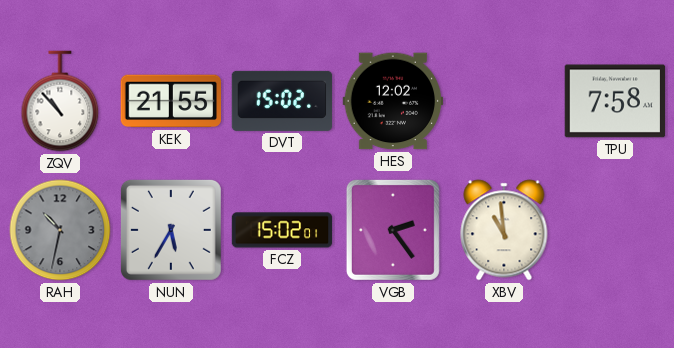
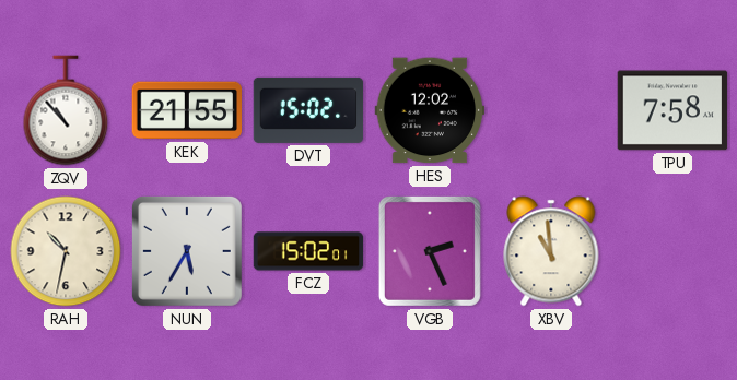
RAH dial: grey -> cream
VGB: 2:24 -> 2:26
